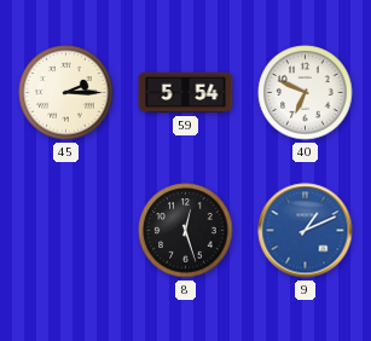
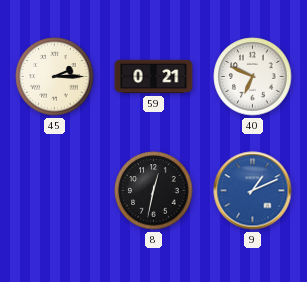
59: 5:54 -> 0:21
8: 12:27 -> 12:32
